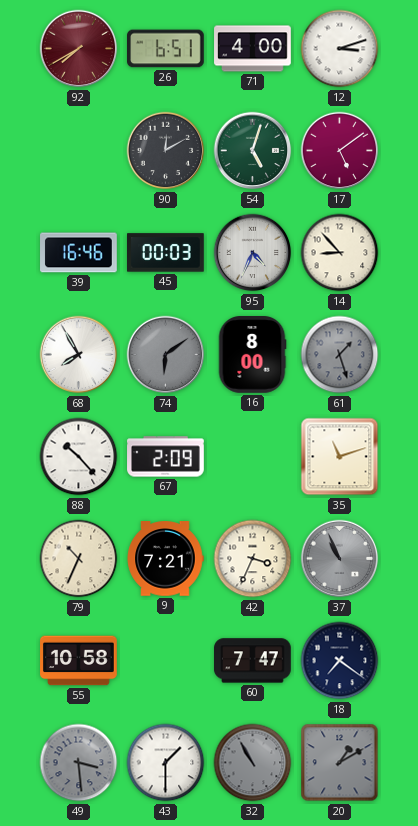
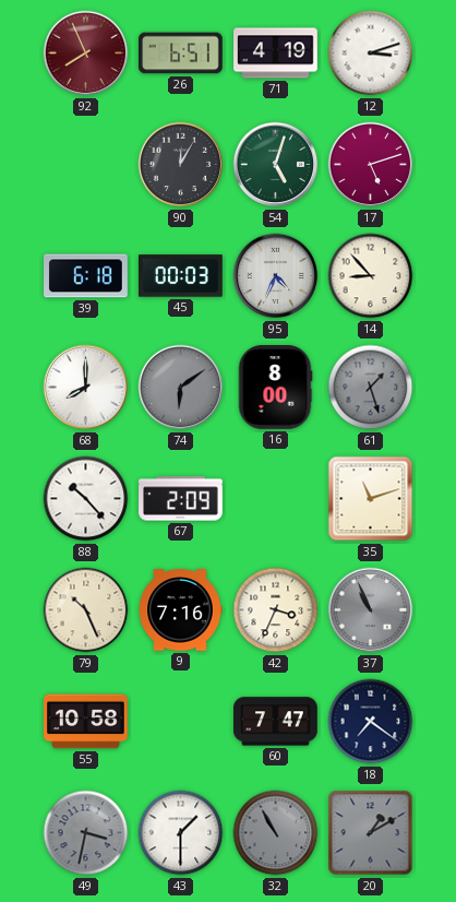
92: 7:40 -> 7:56
71: 4:00 -> 4:19
90: 12:10 -> 12:05
17: 5:09 -> 5:12
39: 16:46 -> 6:18
68: 7:55 -> 8:00
79: 10:34 -> 10:26
9: 7:21 -> 7:16
49: 3:29 -> 3:32
